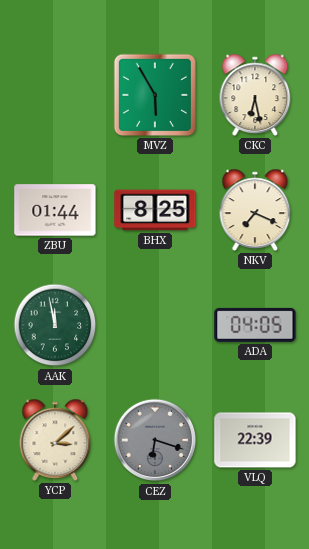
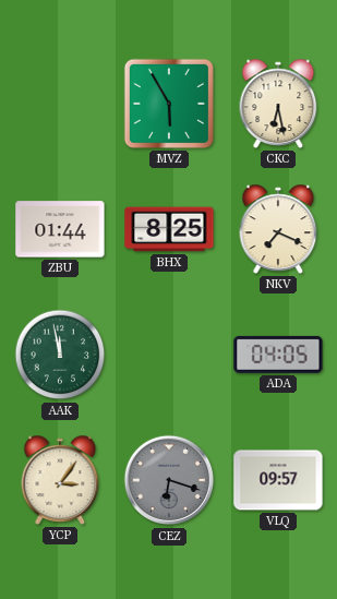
YCP: 3:08 -> 3:06
VLQ: 22:39 -> 09:57
